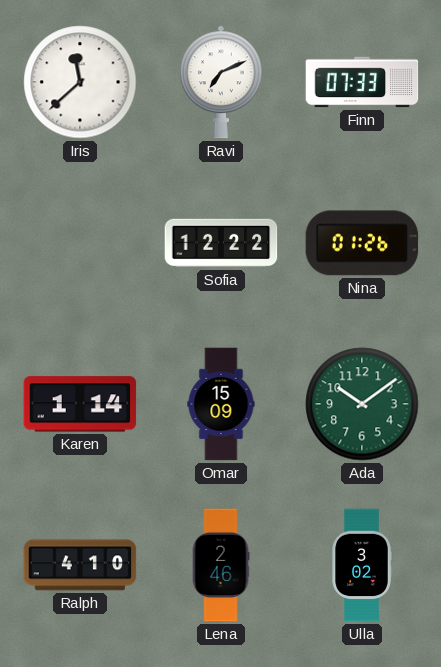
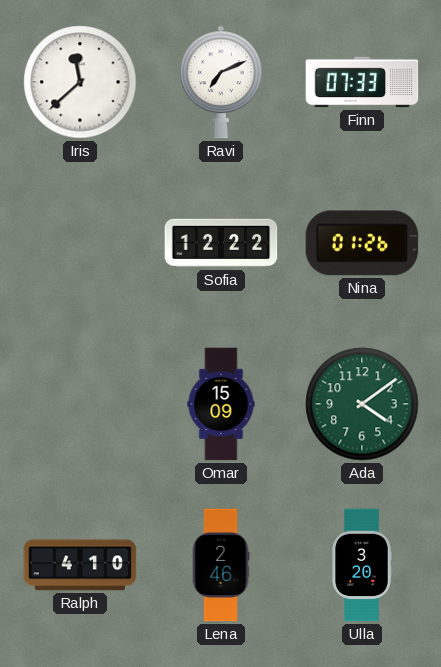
Karen: 1:14 -> none
Ada: 10:09 -> 4:09
Ulla: 3:02 -> 3:20
